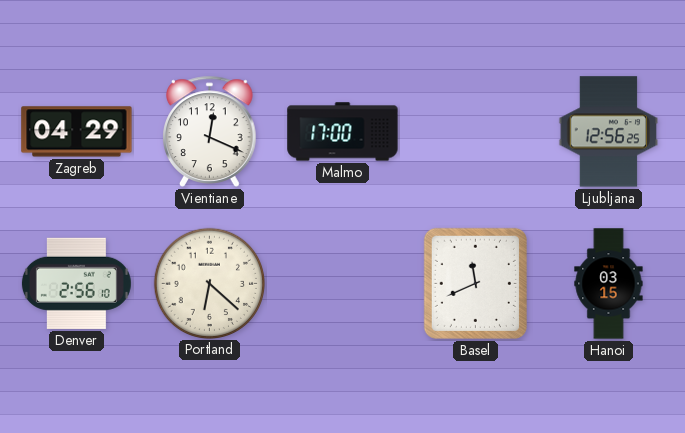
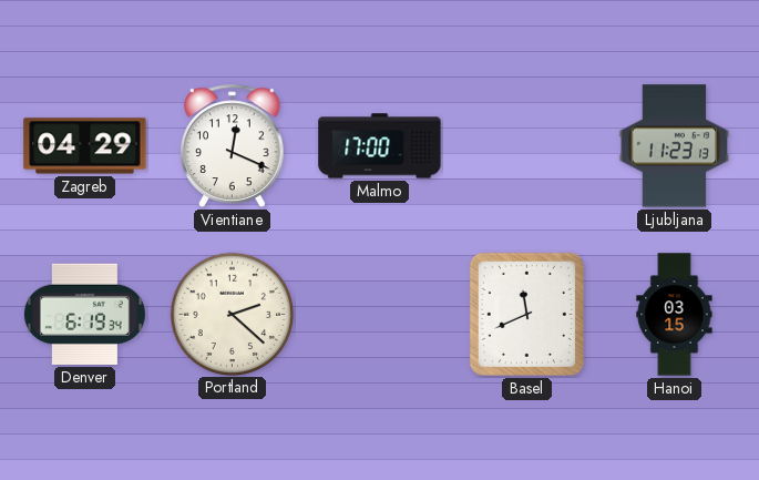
Ljubljana: 12:56 -> 11:23
Denver: 2:56 -> 6:19
Portland: 6:22 -> 2:22
